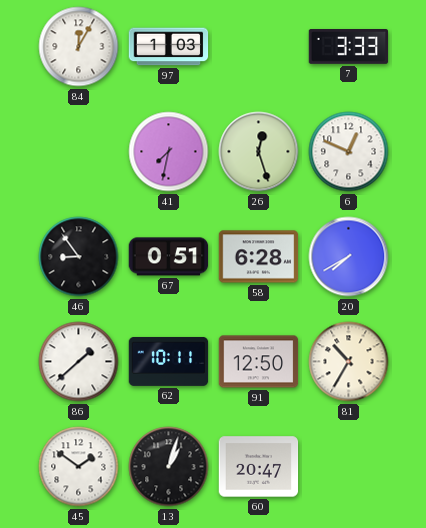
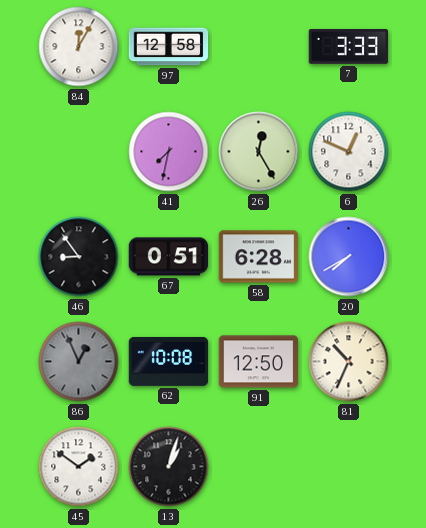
97: 1:03 -> 12:58
26: 12:27 -> 12:25
86: 1:38 -> 12:56
86 dial: white -> grey
62: 10:11 -> 10:08
81: 10:35 -> 10:34
60: 20:47 -> none
